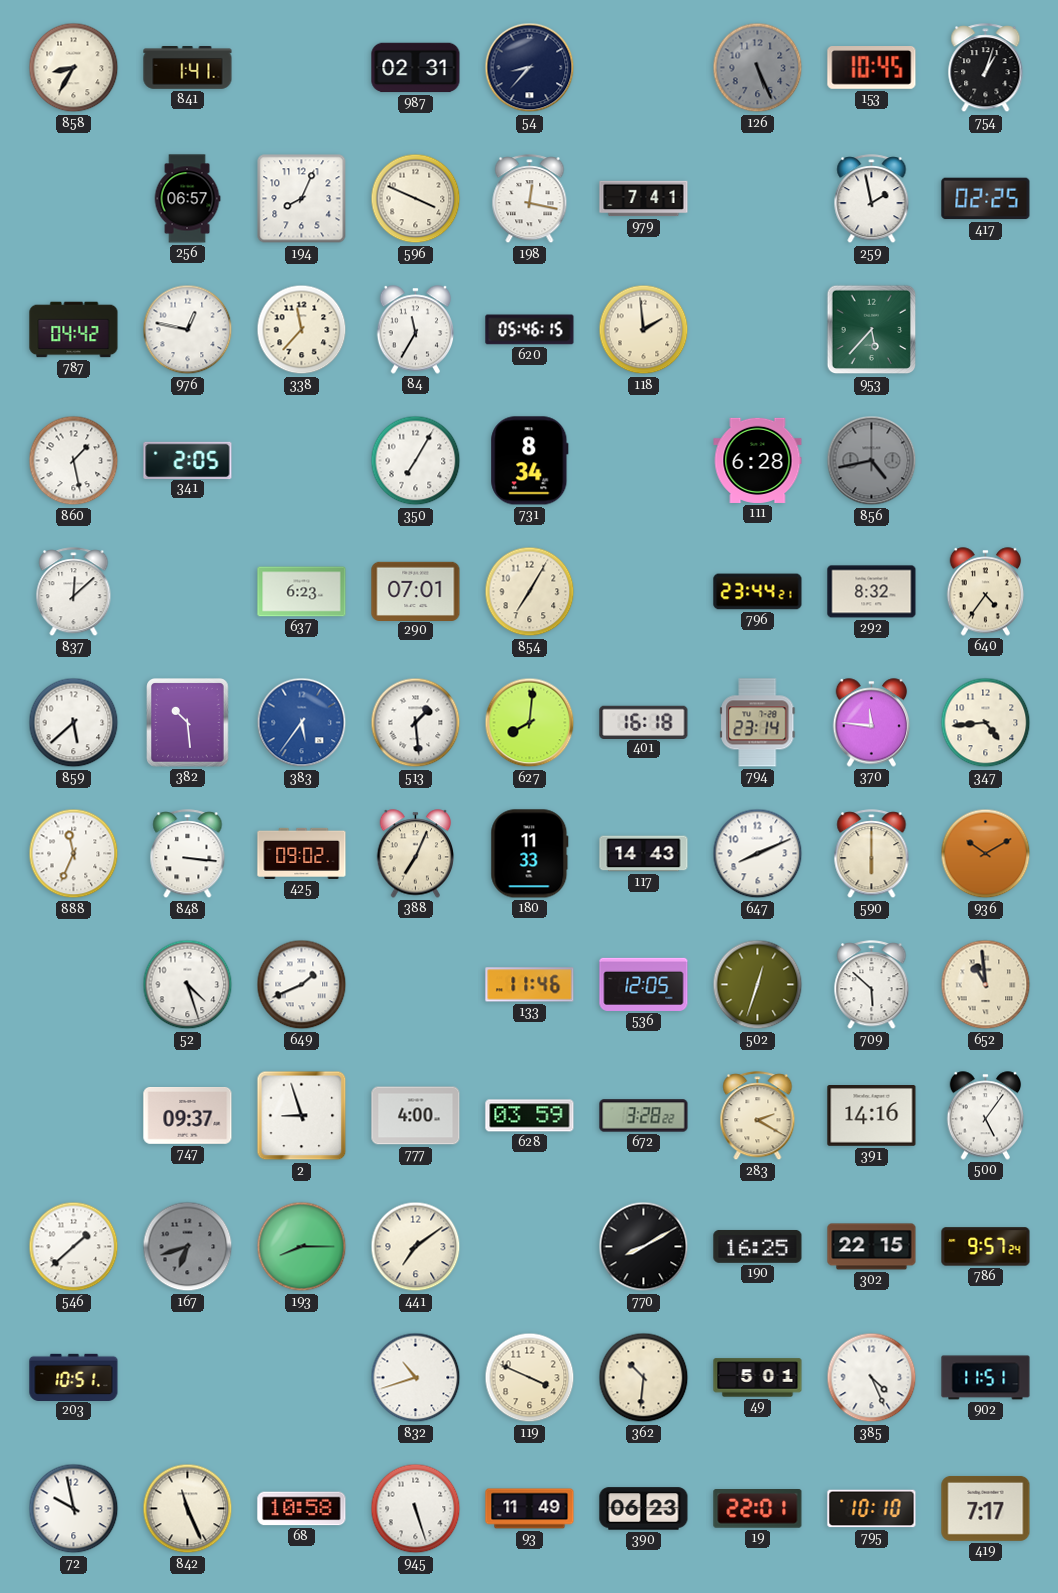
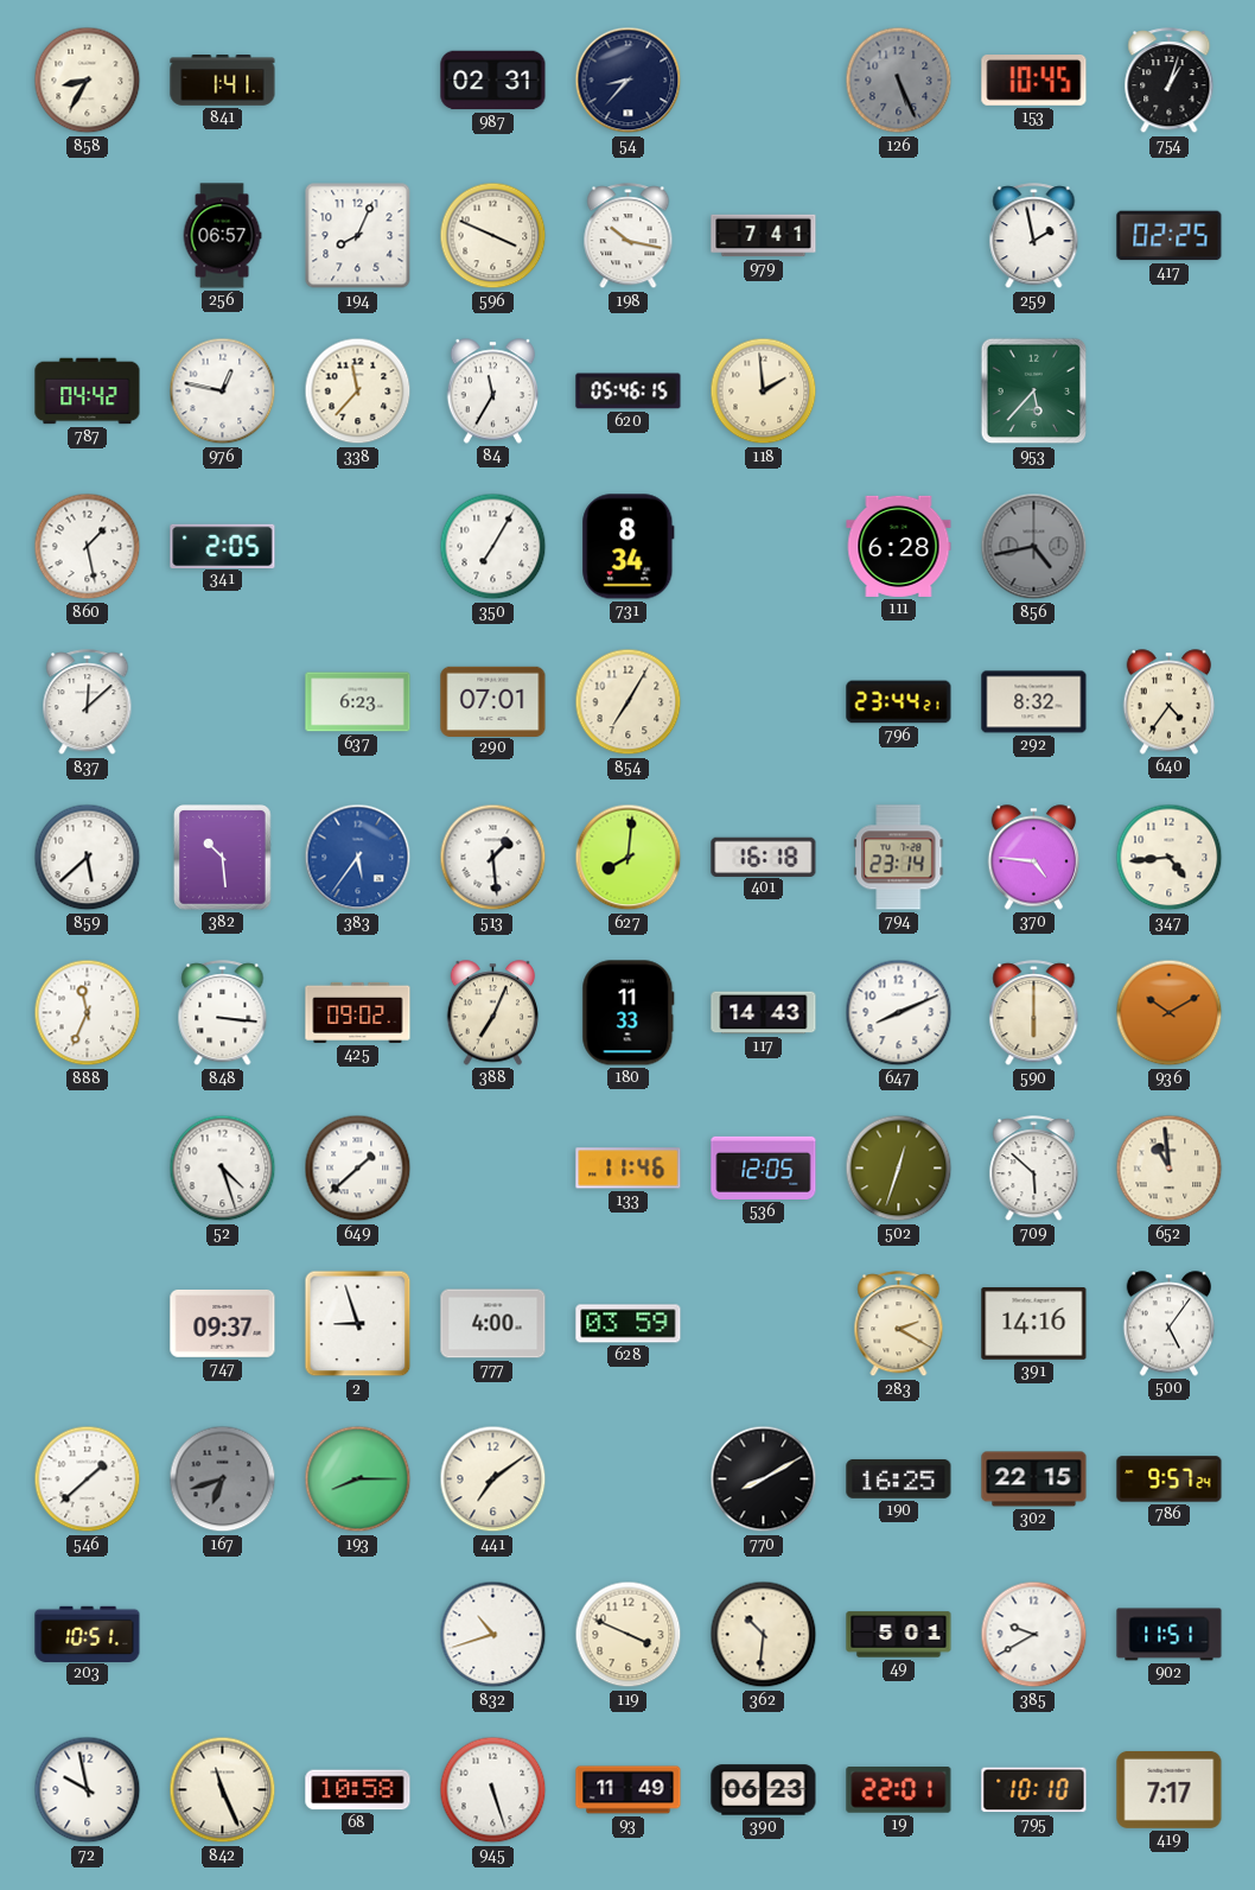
198: 12:17 -> 10:17
370: 11:46 -> 4:46
649: 1:41 -> 1:38
672: 3:28 -> none
385: 4:26 -> 9:40
